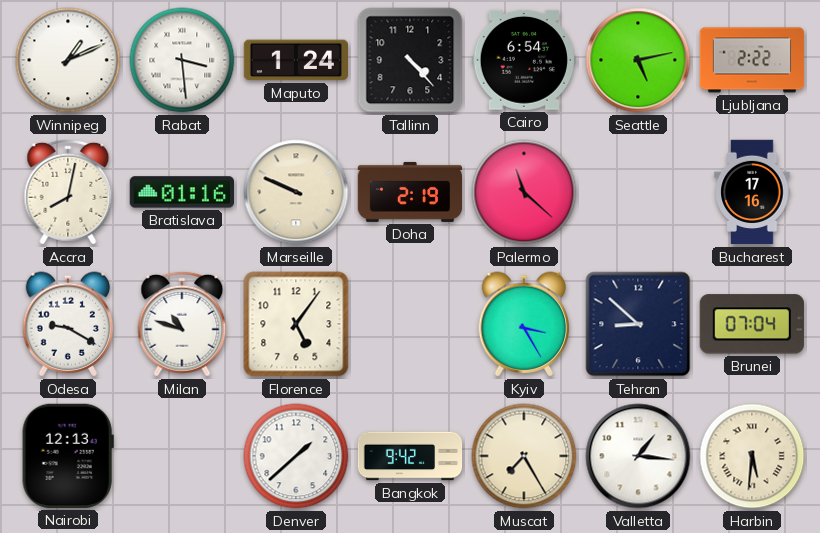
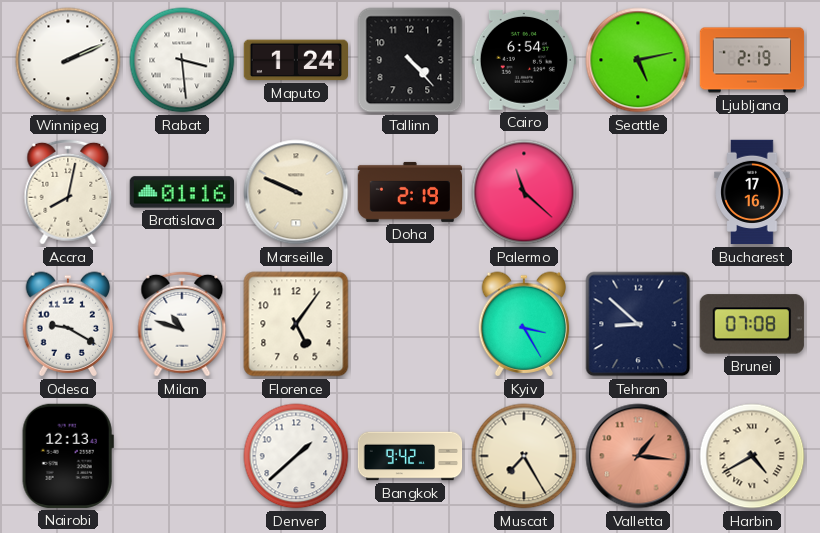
Winnipeg: 1:11 -> 2:11
Ljubljana: 2:22 -> 2:19
Brunei: 07:04 -> 07:08
Valletta dial: white -> salmon
Harbin: 5:31 -> 4:40
